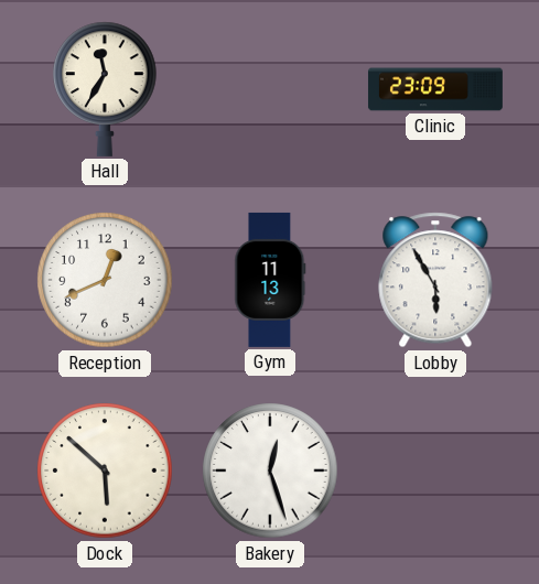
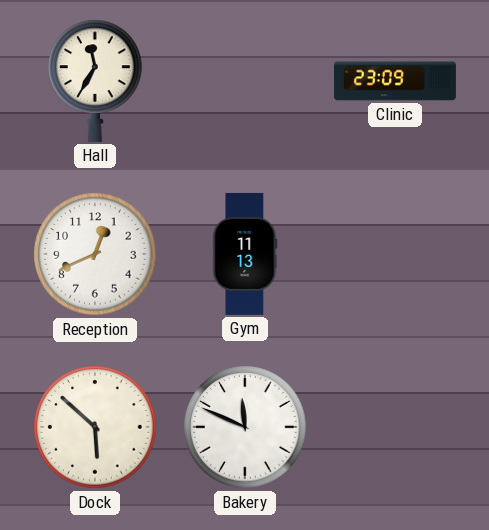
Lobby: 5:55 -> none
Bakery: 12:27 -> 11:49
